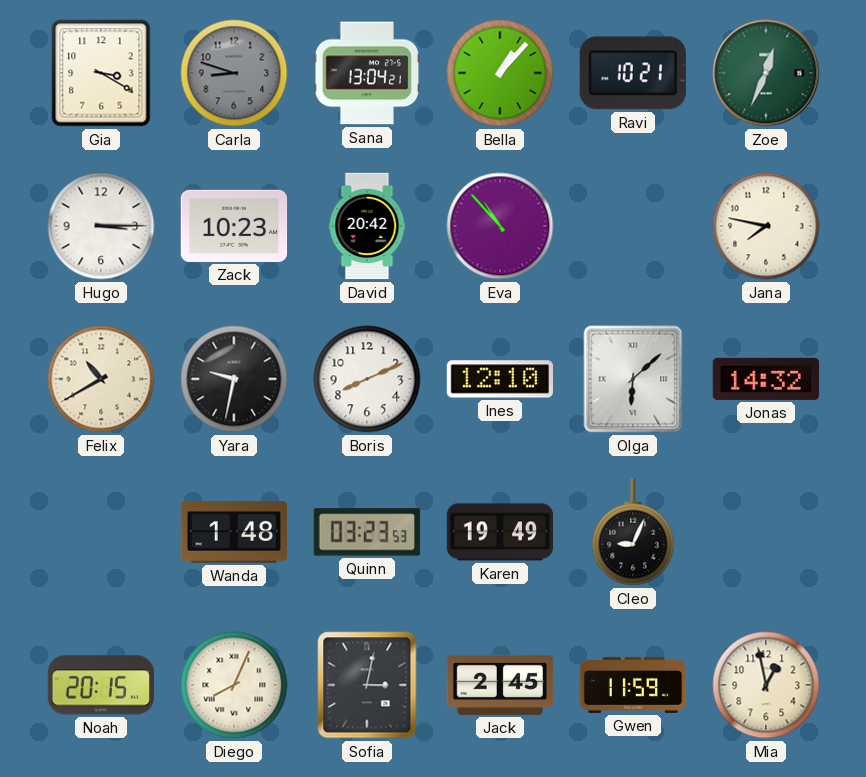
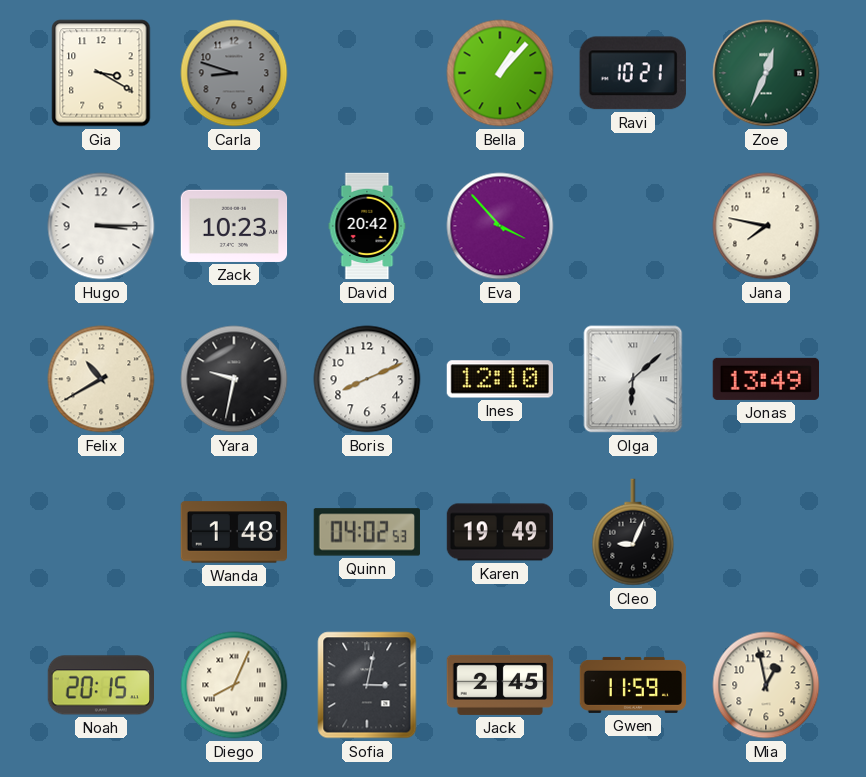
Sana: 13:04 -> none
Eva: 10:53 -> 3:53
Jonas: 14:32 -> 13:49
Quinn: 03:23 -> 04:02
